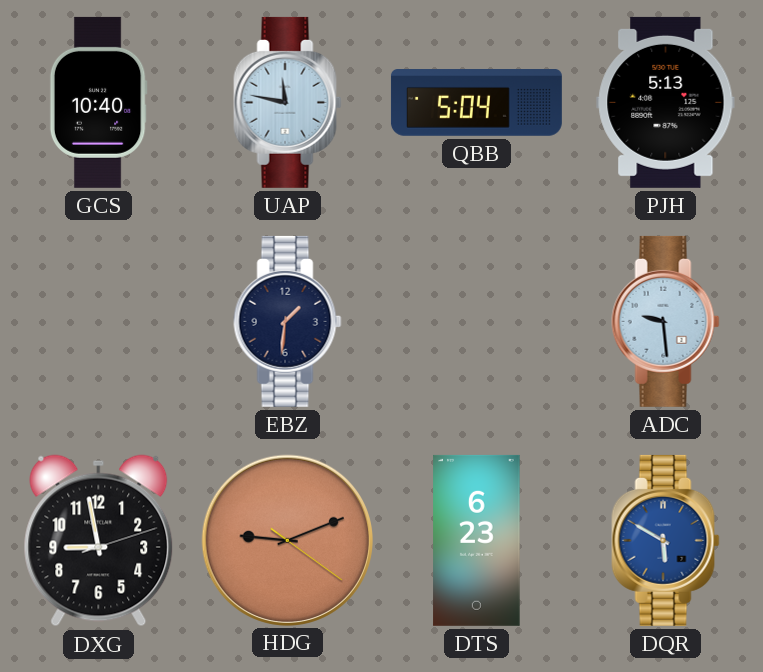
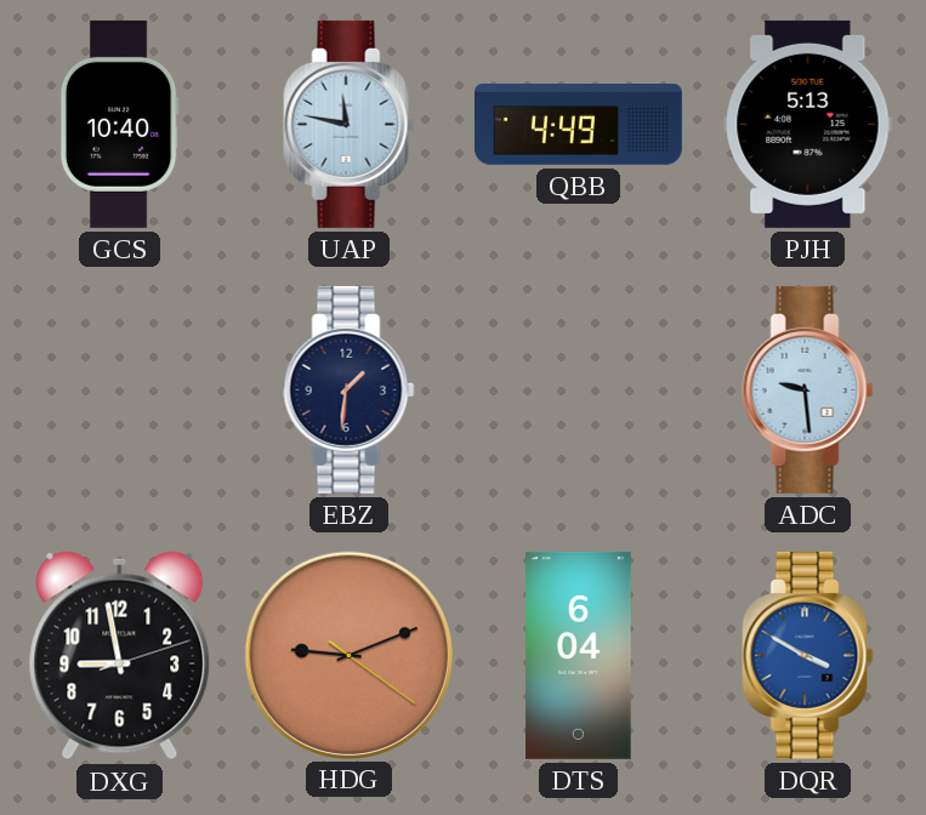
QBB: 5:04 -> 4:49
DTS: 6:23 -> 6:04
DQR: 5:50 -> 3:50
